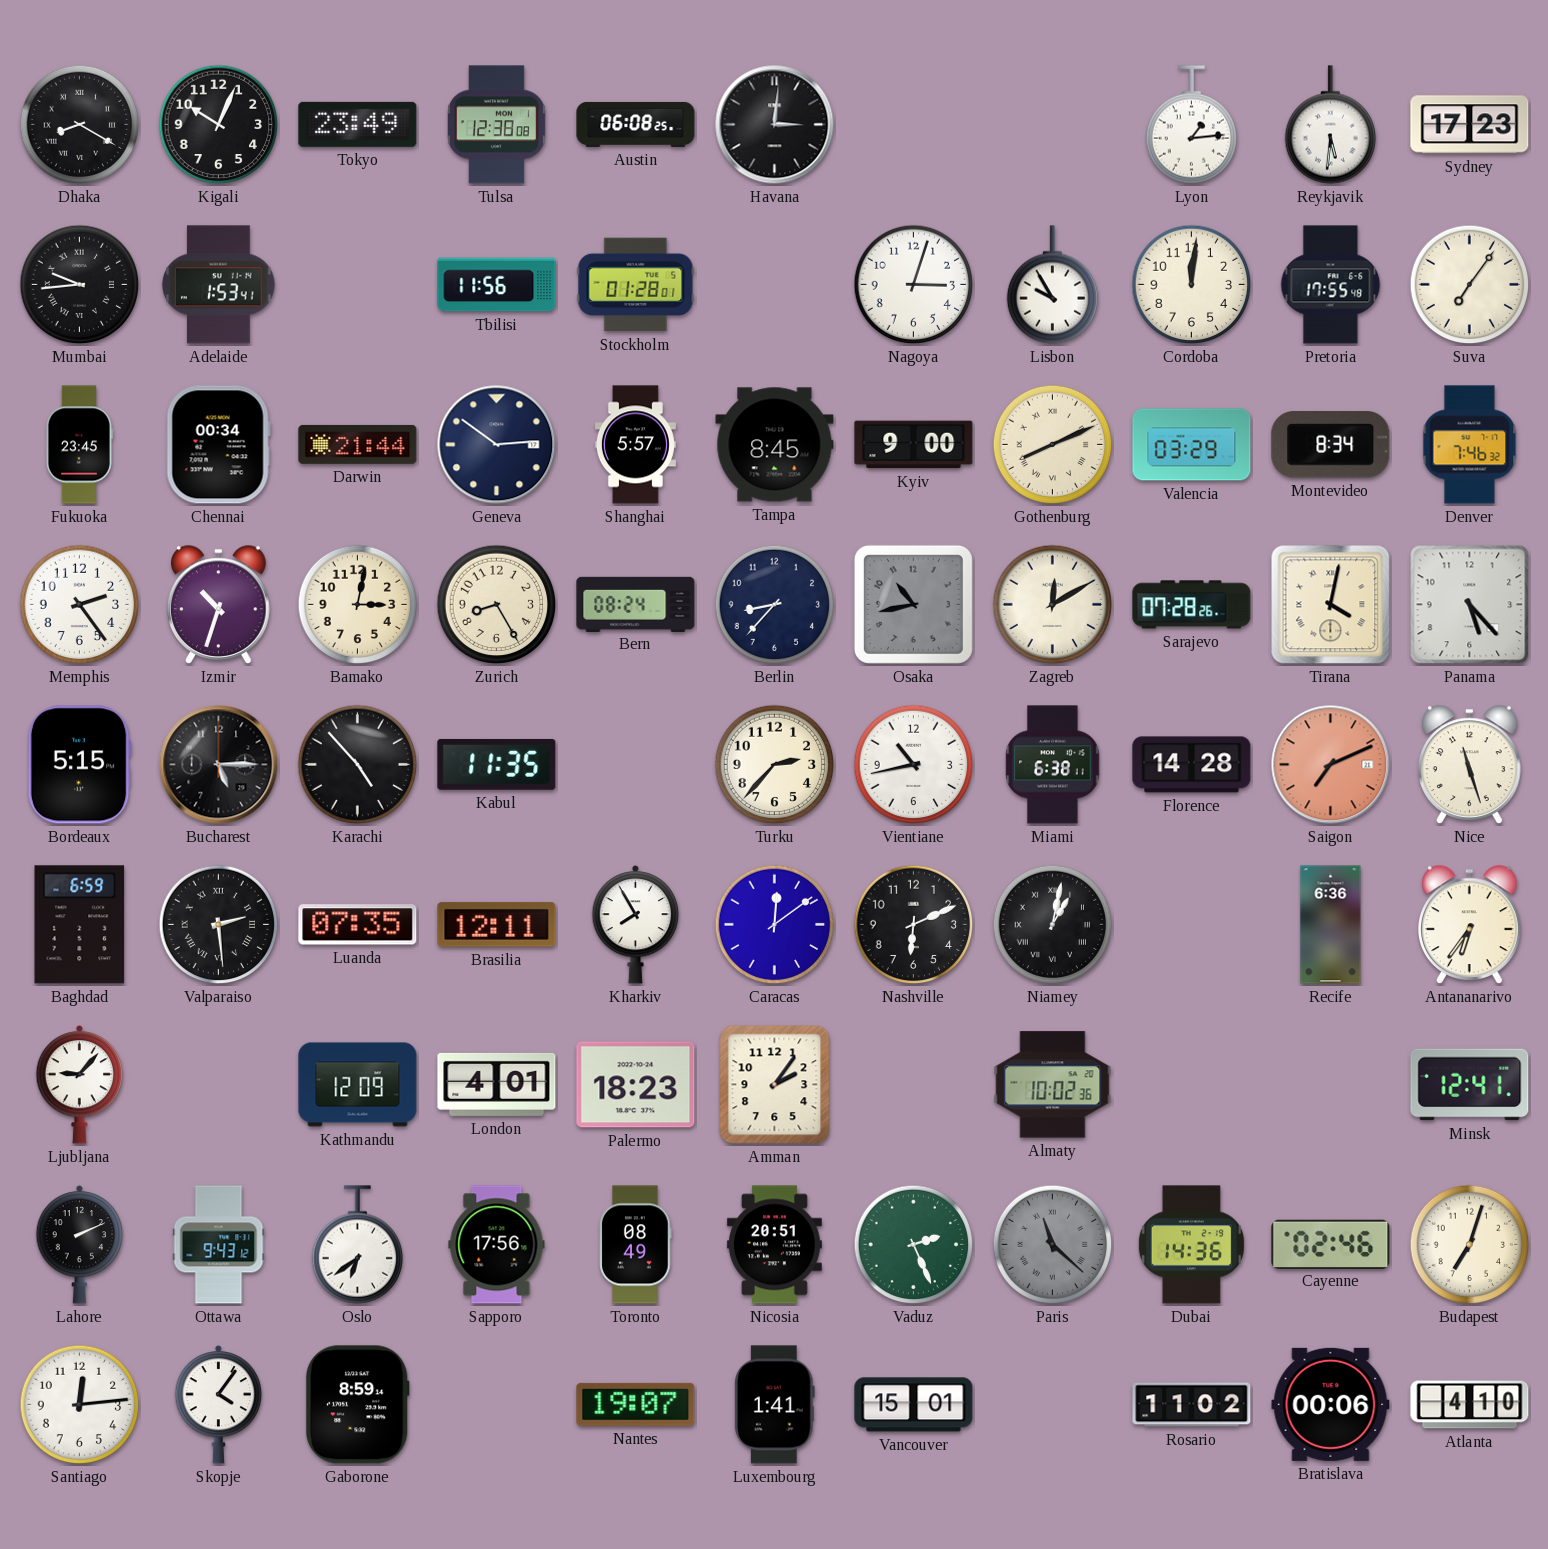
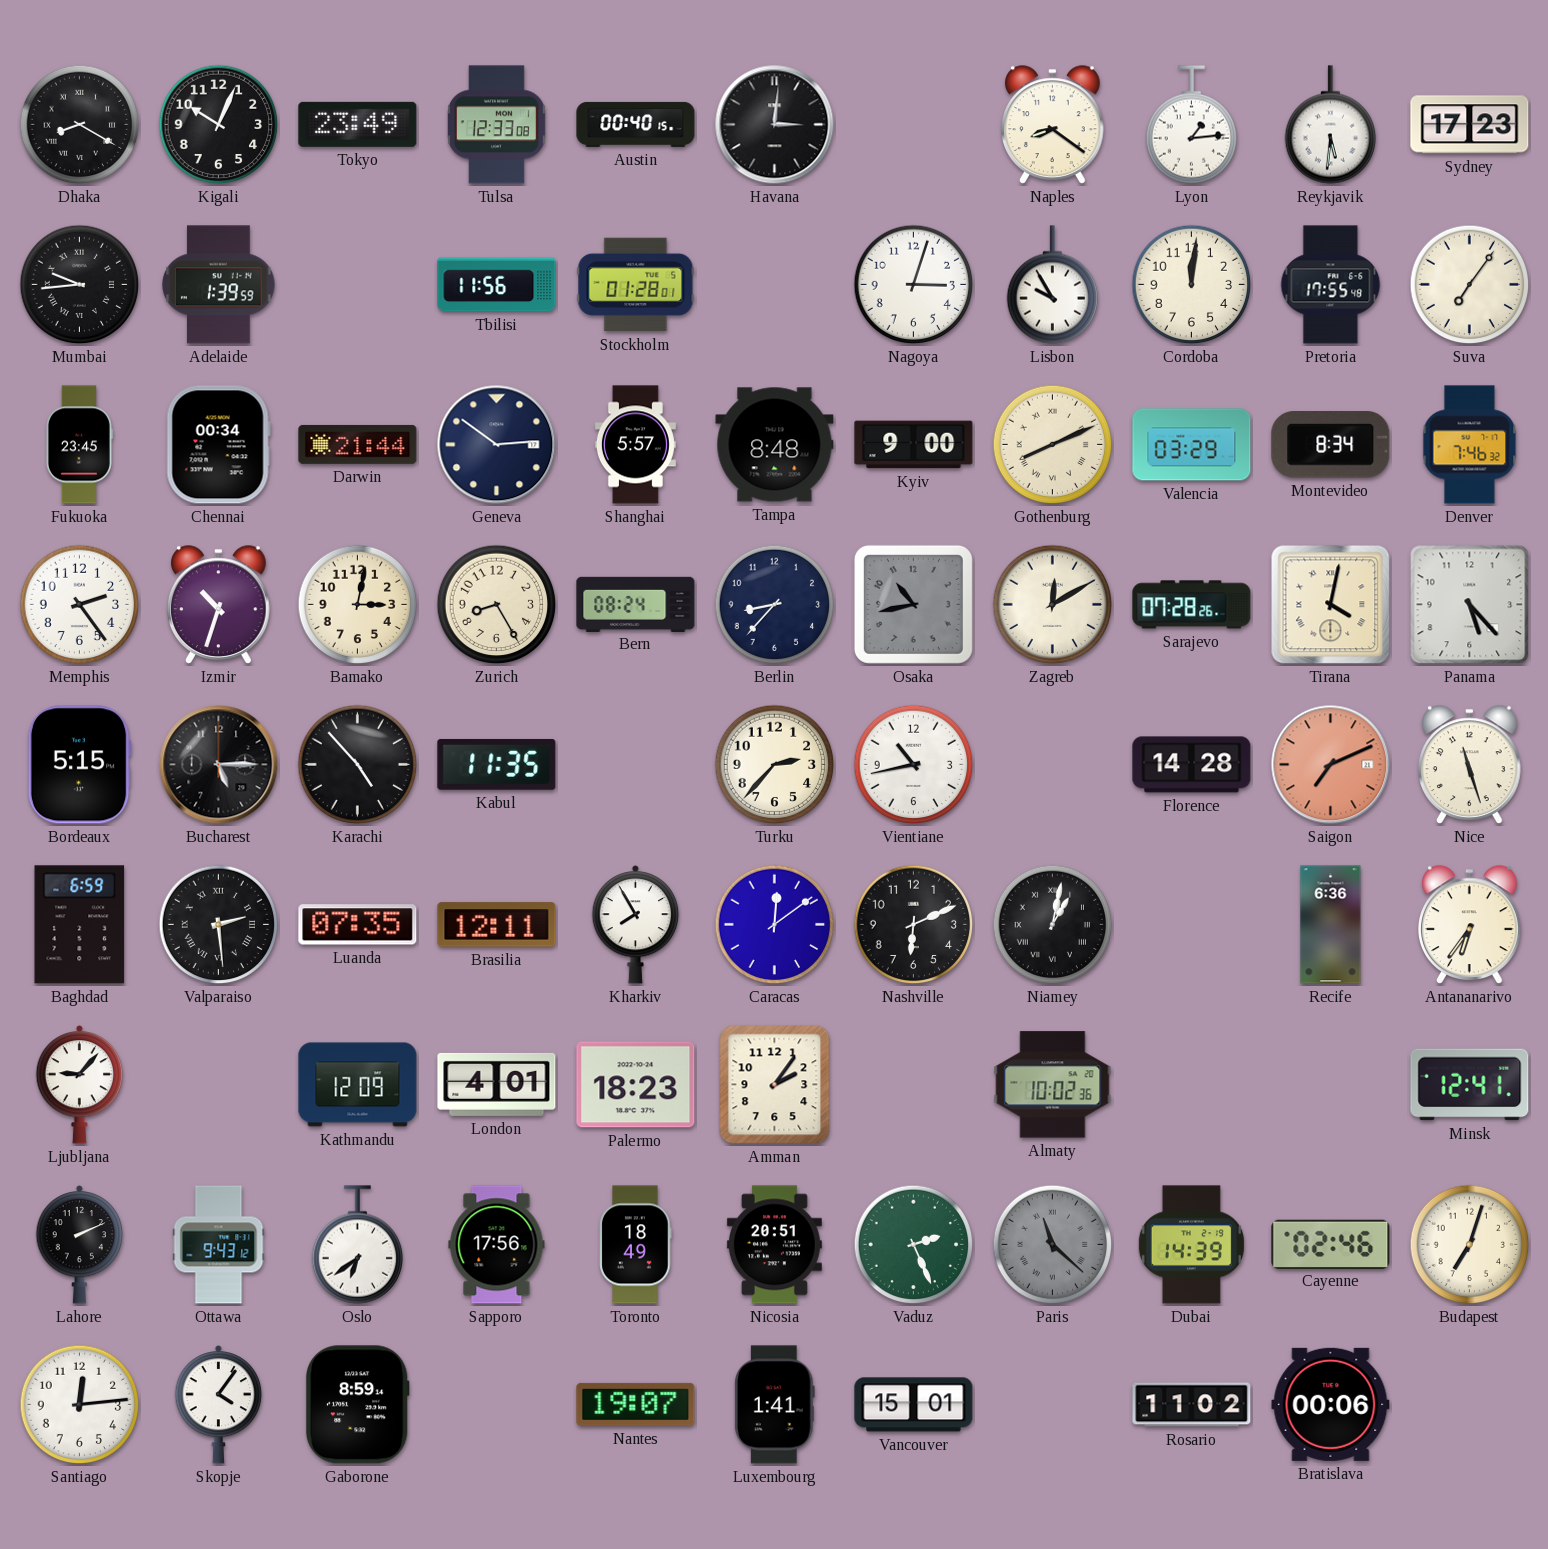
Tulsa: 12:38 -> 12:33
Austin: 06:08 -> 00:40
Naples: none -> 8:21
Adelaide: 1:53 -> 1:39
Tampa: 8:45 -> 8:48
Miami: 6:38 -> none
Toronto: 08:49 -> 18:49
Dubai: 14:36 -> 14:39
Atlanta: 4:10 -> none
